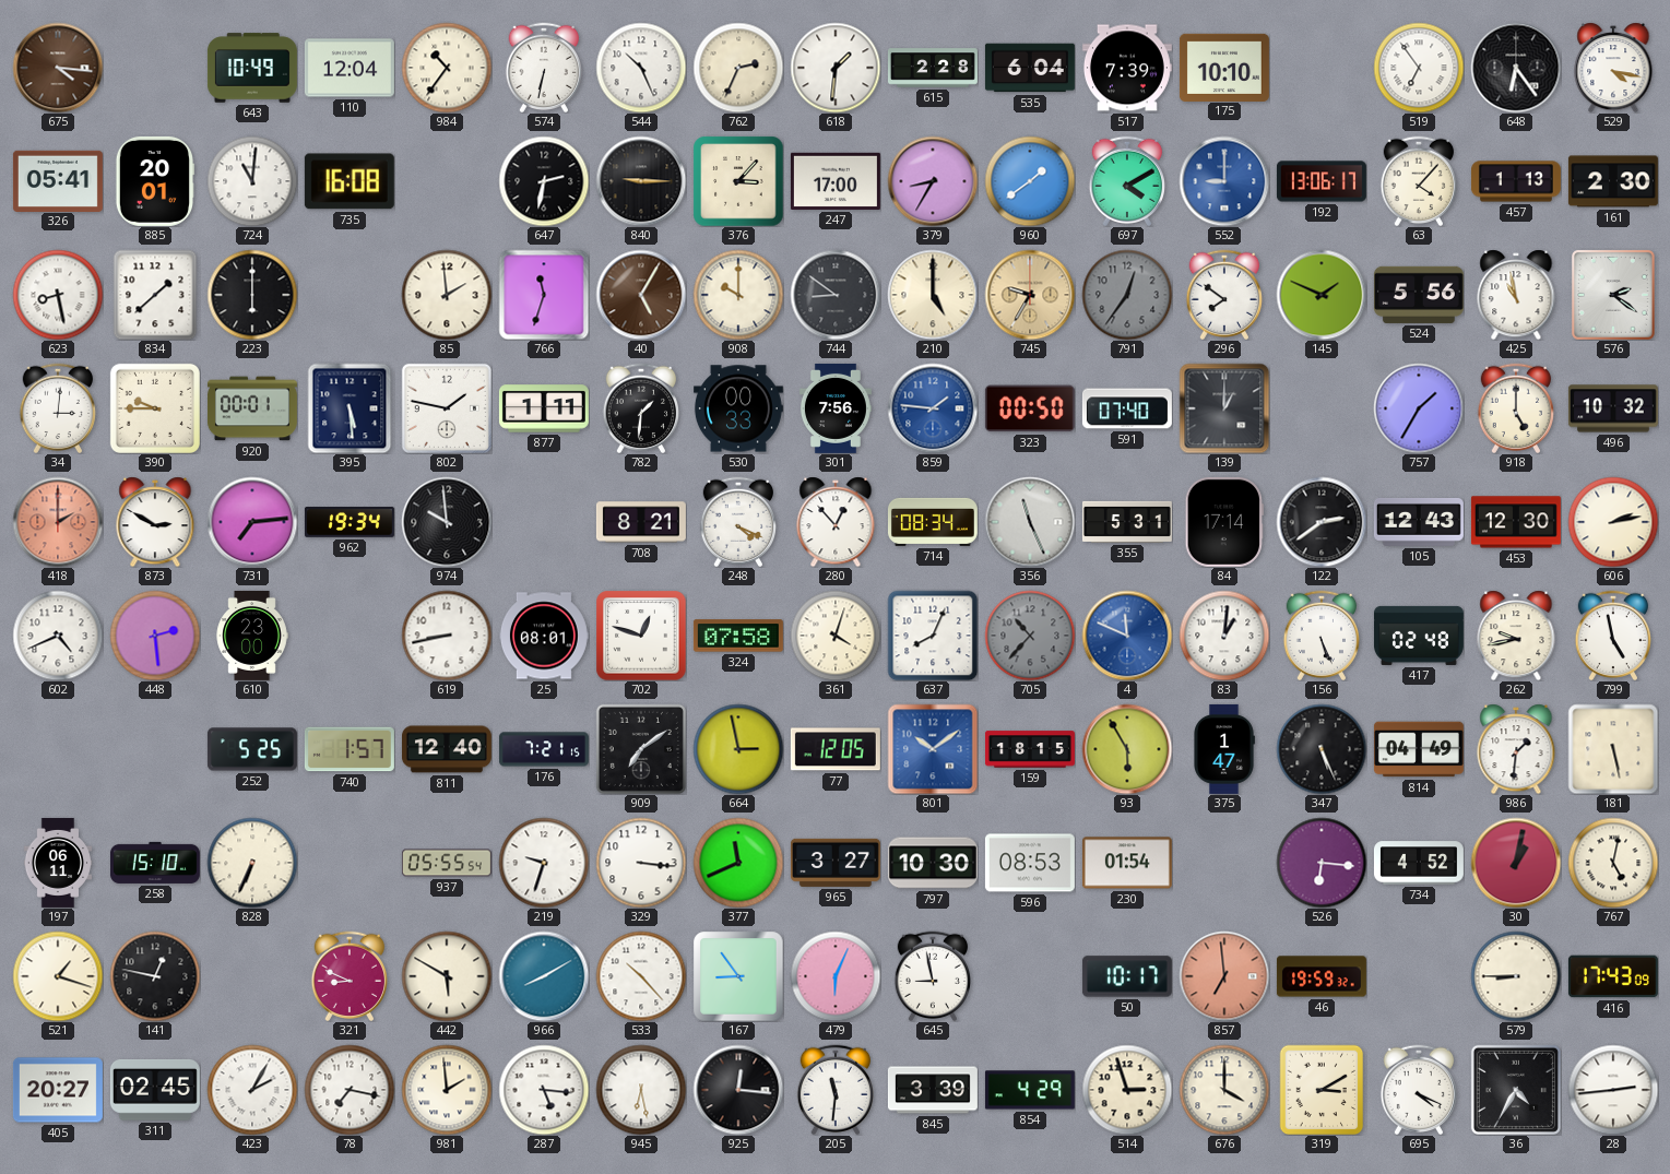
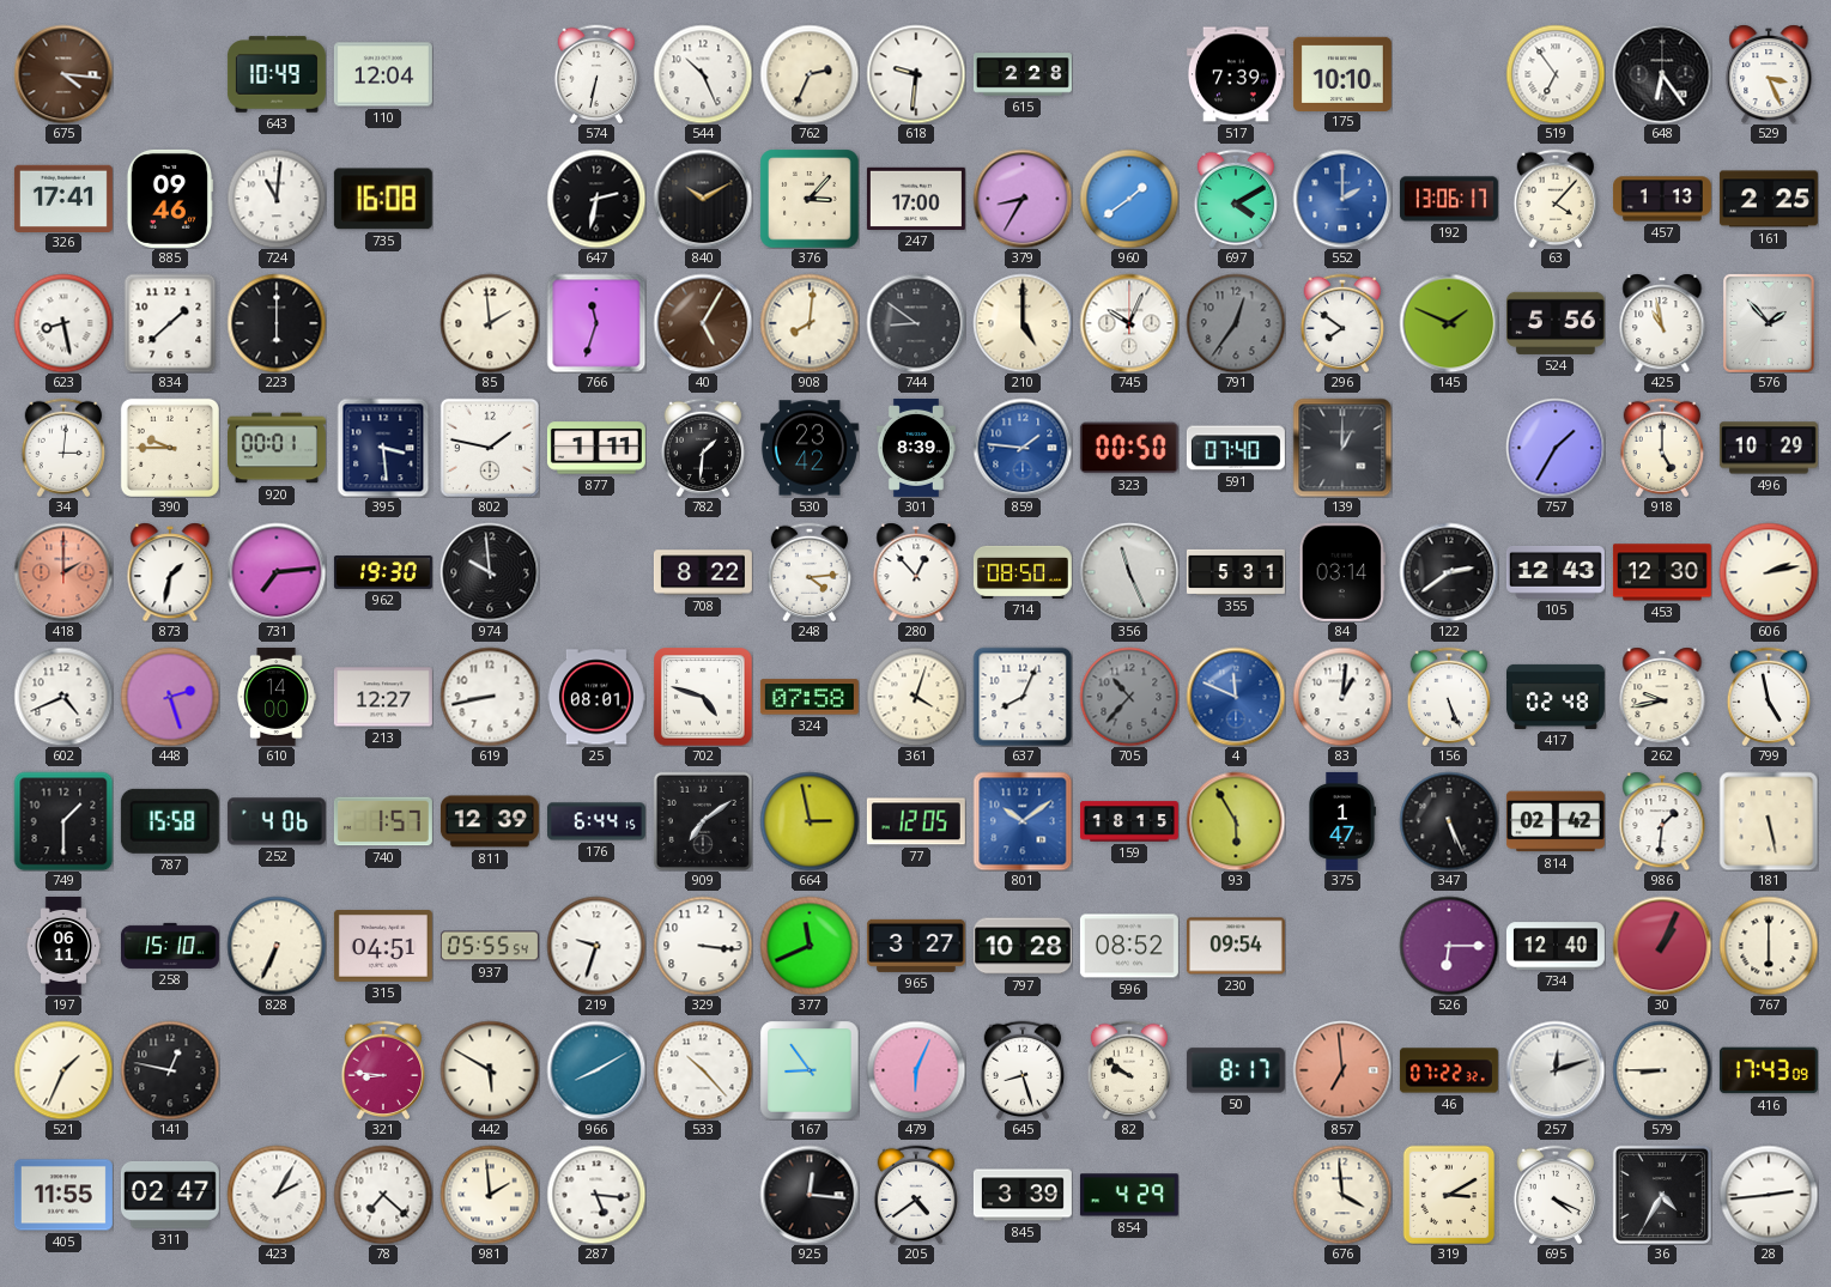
984: 10:36 -> none
618: 1:31 -> 9:31
535: 6:04 -> none
529: 4:17 -> 3:26
326: 05:41 -> 17:41
885: 20:01 -> 09:46
840: 9:15 -> 10:10
552: 9:00 -> 2:00
161: 2:30 -> 2:25
908: 10:00 -> 8:01
745: 9:35 -> 10:04
745 dial: champagne -> white
576: 2:21 -> 1:53
395: 5:29 -> 3:29
530: 00:33 -> 23:42
301: 7:56 -> 8:39
496: 10:32 -> 10:29
873: 2:50 -> 1:32
962: 19:34 -> 19:30
708: 8:21 -> 8:22
248: 4:19 -> 4:14
714: 08:34 -> 08:50
84: 17:14 -> 03:14
448: 2:29 -> 2:27
610: 23:00 -> 14:00
213: none -> 12:27
702: 12:48 -> 4:48
749: none -> 1:30
787: none -> 15:58
252: 5:25 -> 4:06
811: 12:40 -> 12:39
176: 7:21 -> 6:44
814: 04:49 -> 02:42
315: none -> 04:51
797: 10:30 -> 10:28
596: 08:53 -> 08:52
230: 01:54 -> 09:54
526: 6:16 -> 6:15
734: 4:52 -> 12:40
30: 1:02 -> 1:04
767: 5:02 -> 6:00
521: 1:18 -> 1:34
321: 8:49 -> 8:46
645: 8:58 -> 8:27
82: none -> 9:51
50: 10:17 -> 8:17
46: 19:59 -> 07:22
257: none -> 12:12
405: 20:27 -> 11:55
311: 02:45 -> 02:47
78: 7:17 -> 7:22
945: 6:28 -> none
205: 11:31 -> 4:39
514: 2:57 -> none
676: 4:00 -> 3:59
